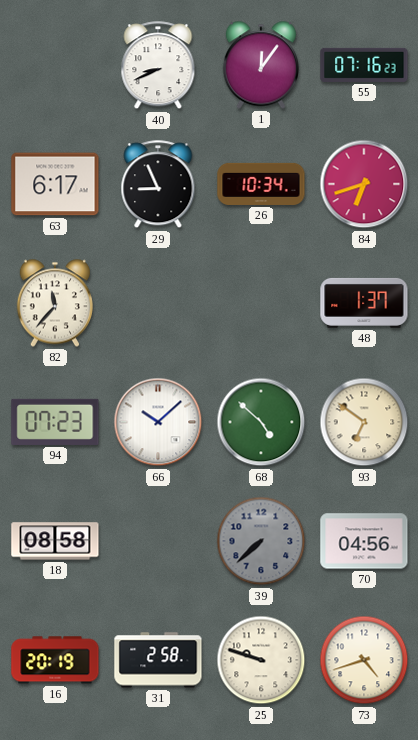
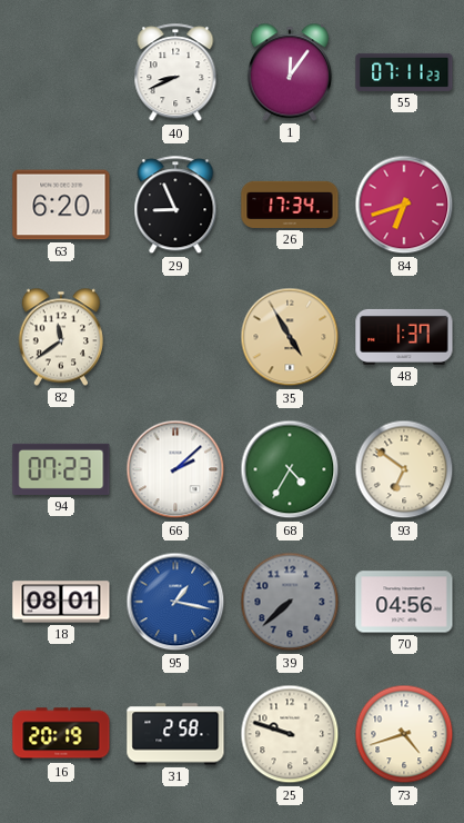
55: 07:16 -> 07:11
63: 6:17 -> 6:20
26: 10:34 -> 17:34
82: 11:37 -> 11:39
35: none -> 4:55
66: 10:08 -> 2:08
68: 4:52 -> 4:35
18: 08:58 -> 08:01
95: none -> 1:17
